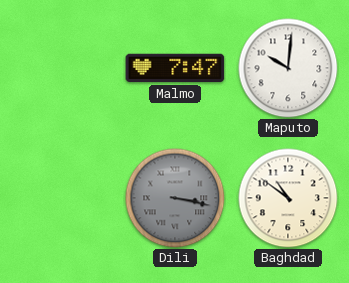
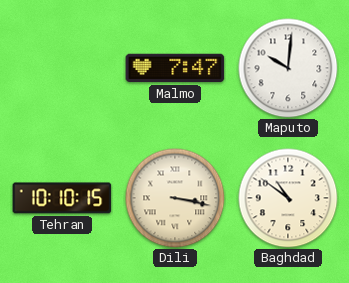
Tehran: none -> 10:10
Dili dial: grey -> cream
